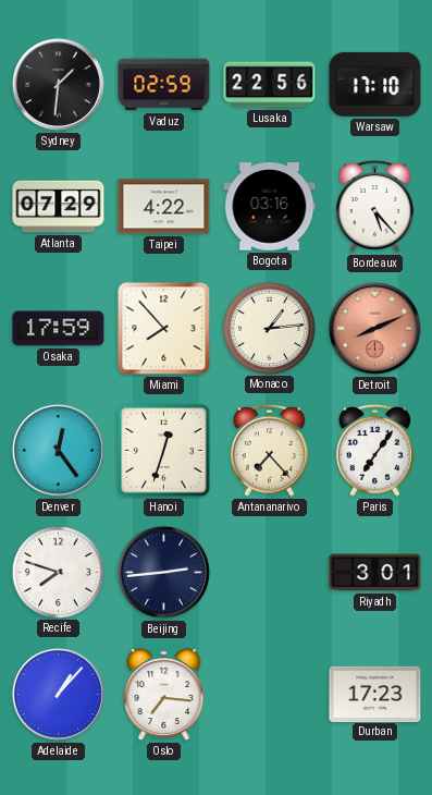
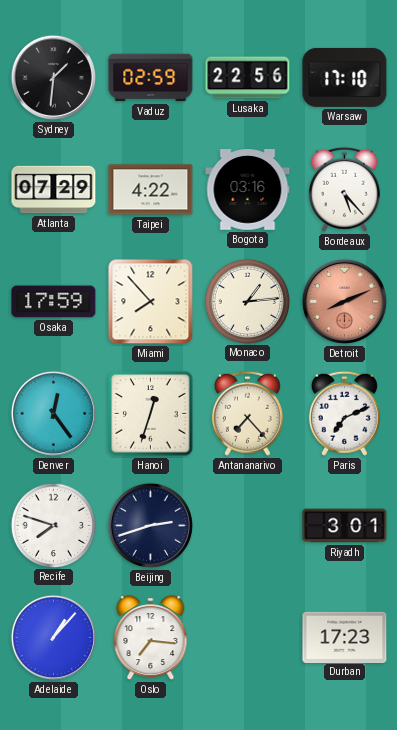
Paris: 7:06 -> 7:11
Beijing: 2:44 -> 2:42
